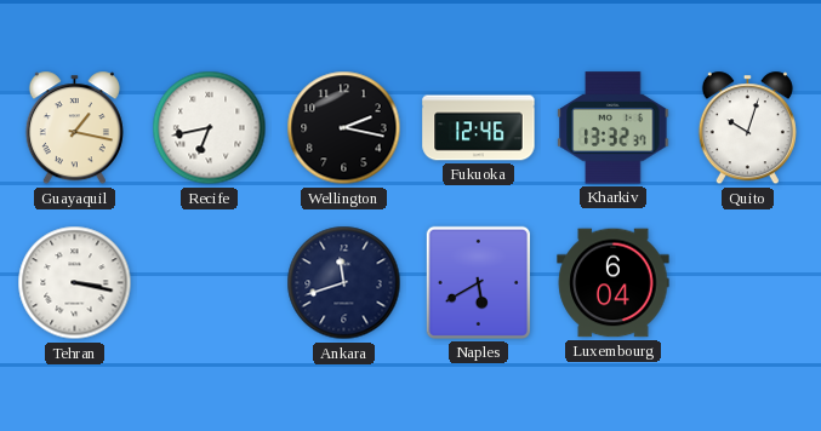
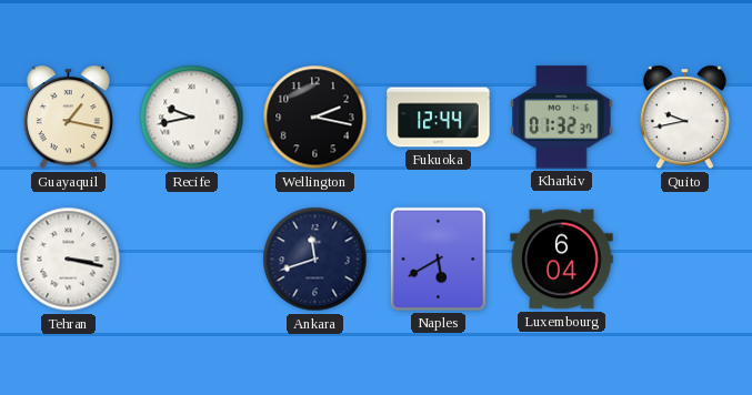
Recife: 6:43 -> 9:43
Fukuoka: 12:46 -> 12:44
Kharkiv: 13:32 -> 01:32
Quito: 10:03 -> 9:43
